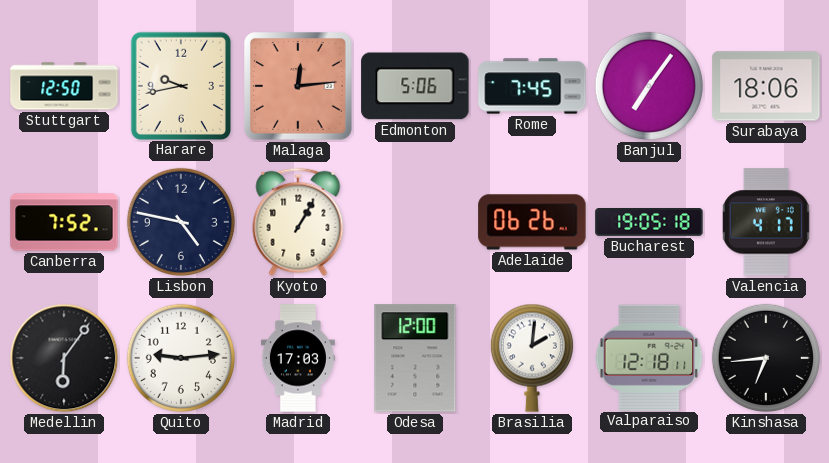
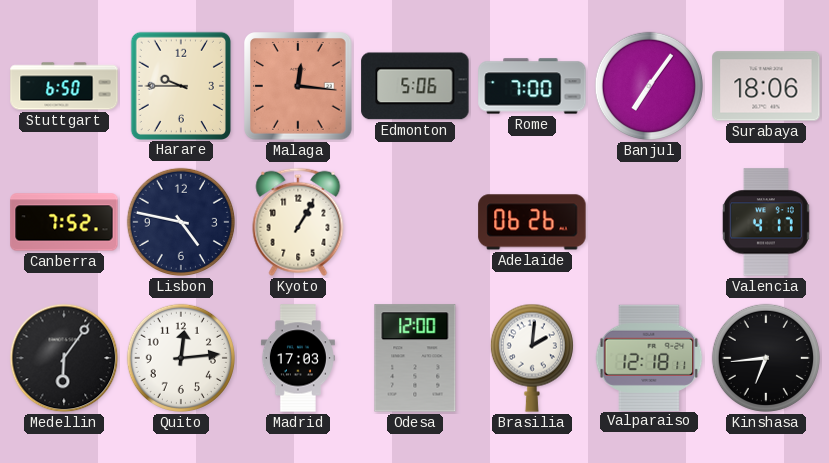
Stuttgart: 12:50 -> 6:50
Harare: 9:43 -> 9:45
Malaga: 12:14 -> 12:16
Rome: 7:45 -> 7:00
Bucharest: 19:05 -> none
Quito: 9:14 -> 12:14
